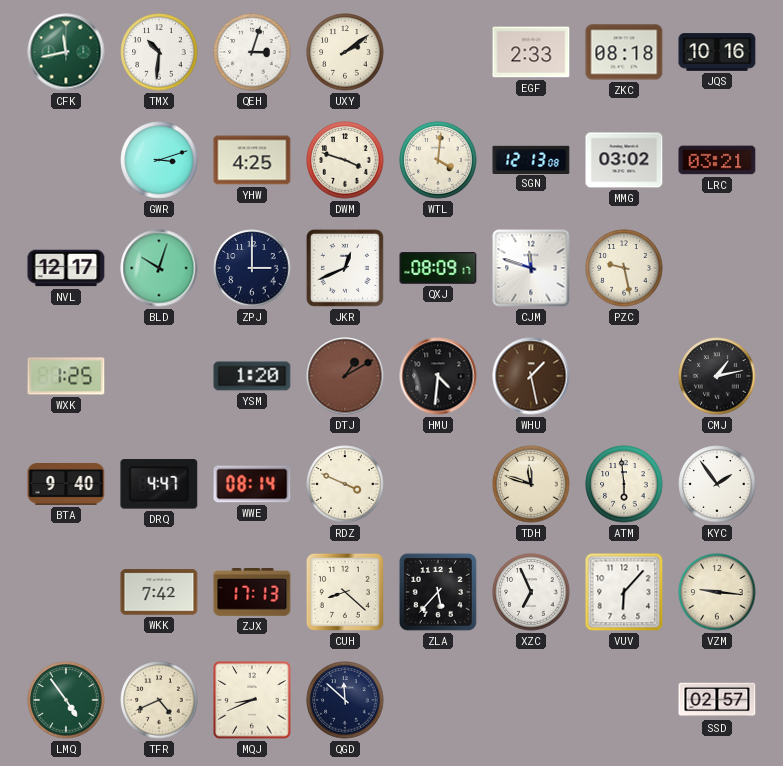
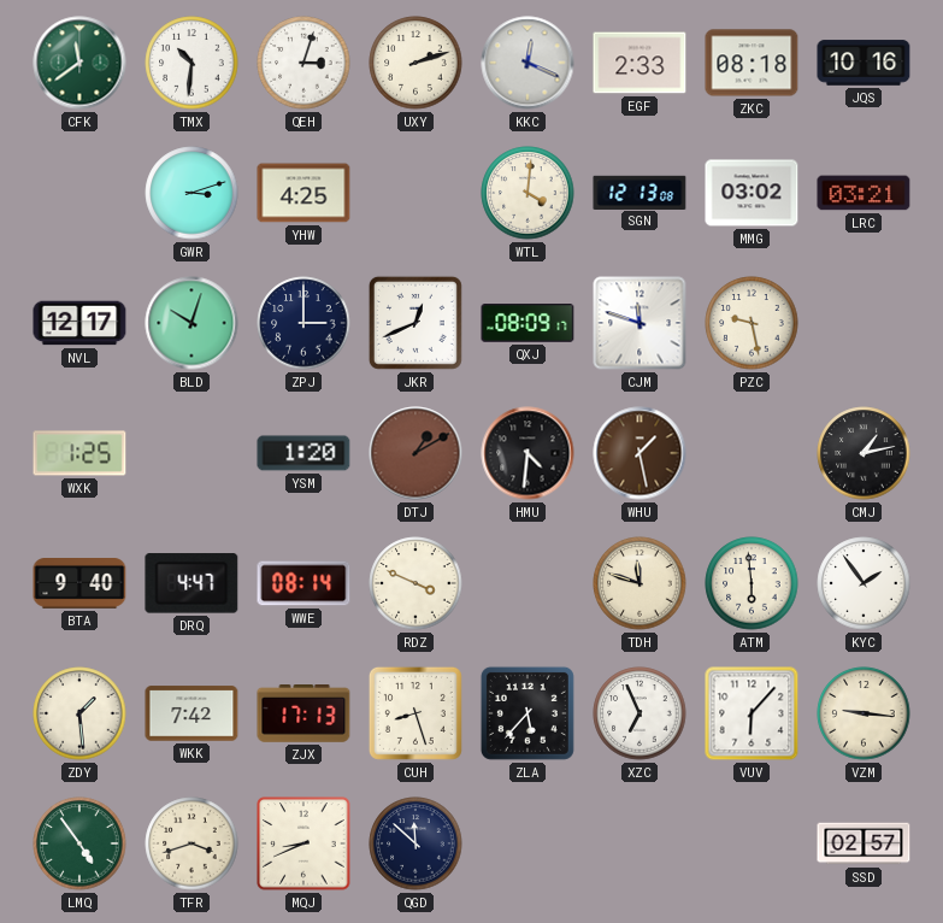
CFK: 11:43 -> 11:39
UXY: 2:09 -> 2:12
KKC: none -> 12:19
DWM: 3:48 -> none
ZDY: none -> 1:29
CUH: 8:22 -> 8:27
TFR: 4:41 -> 3:42
